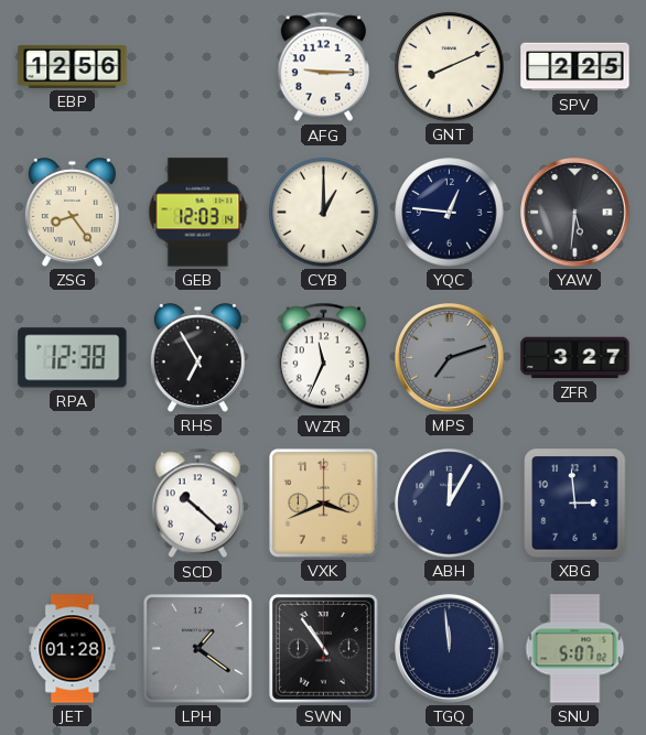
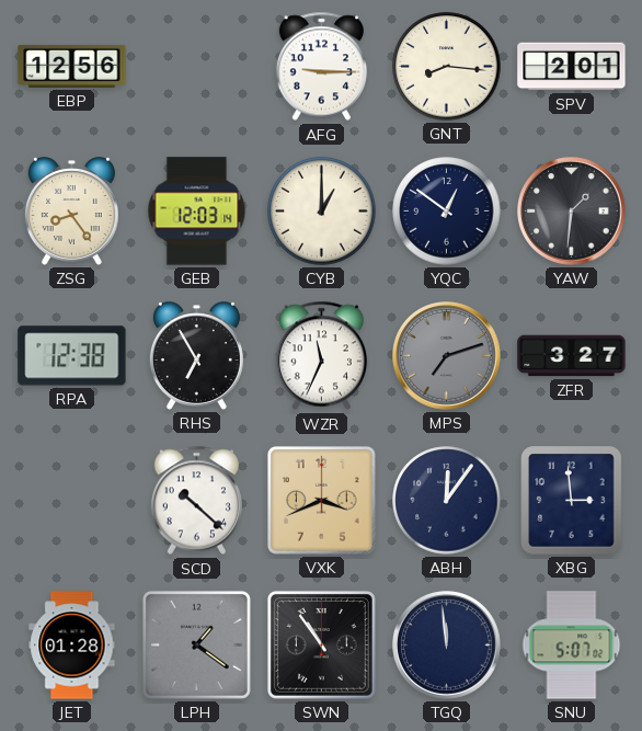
GNT: 8:11 -> 8:16
SPV: 2:25 -> 2:01
YQC: 12:46 -> 12:51
YAW: 5:31 -> 1:31
ABH: 12:05 -> 12:06
